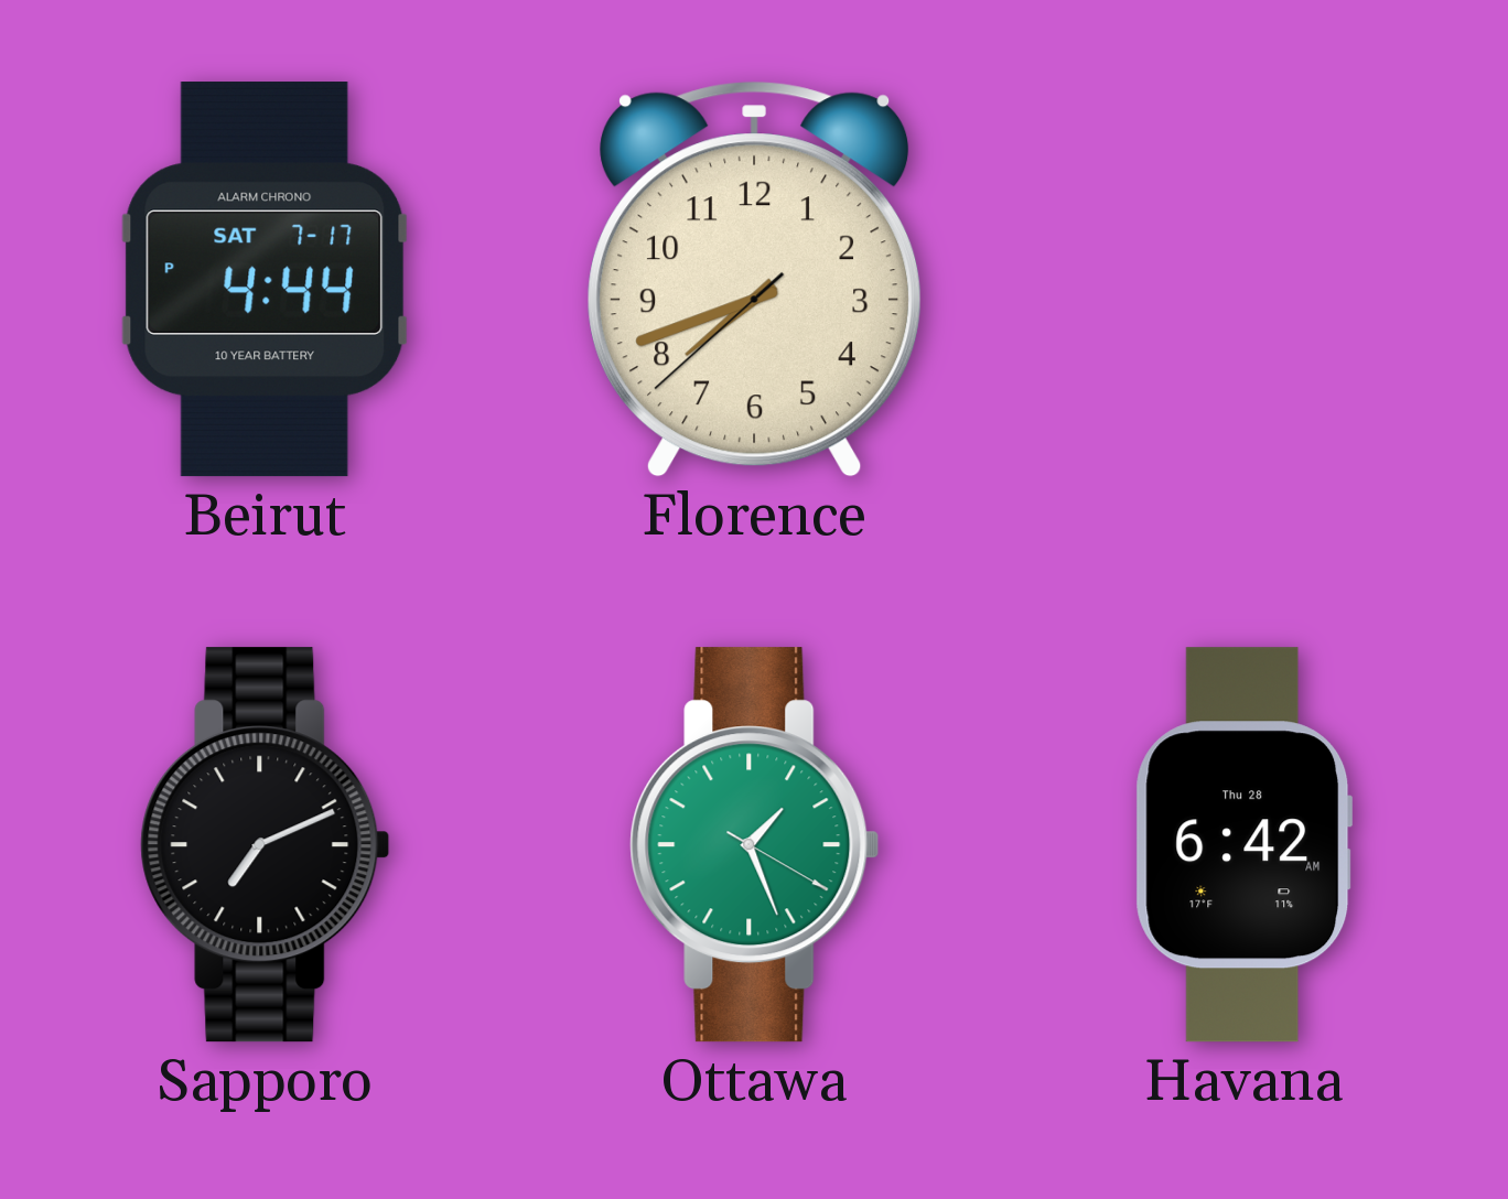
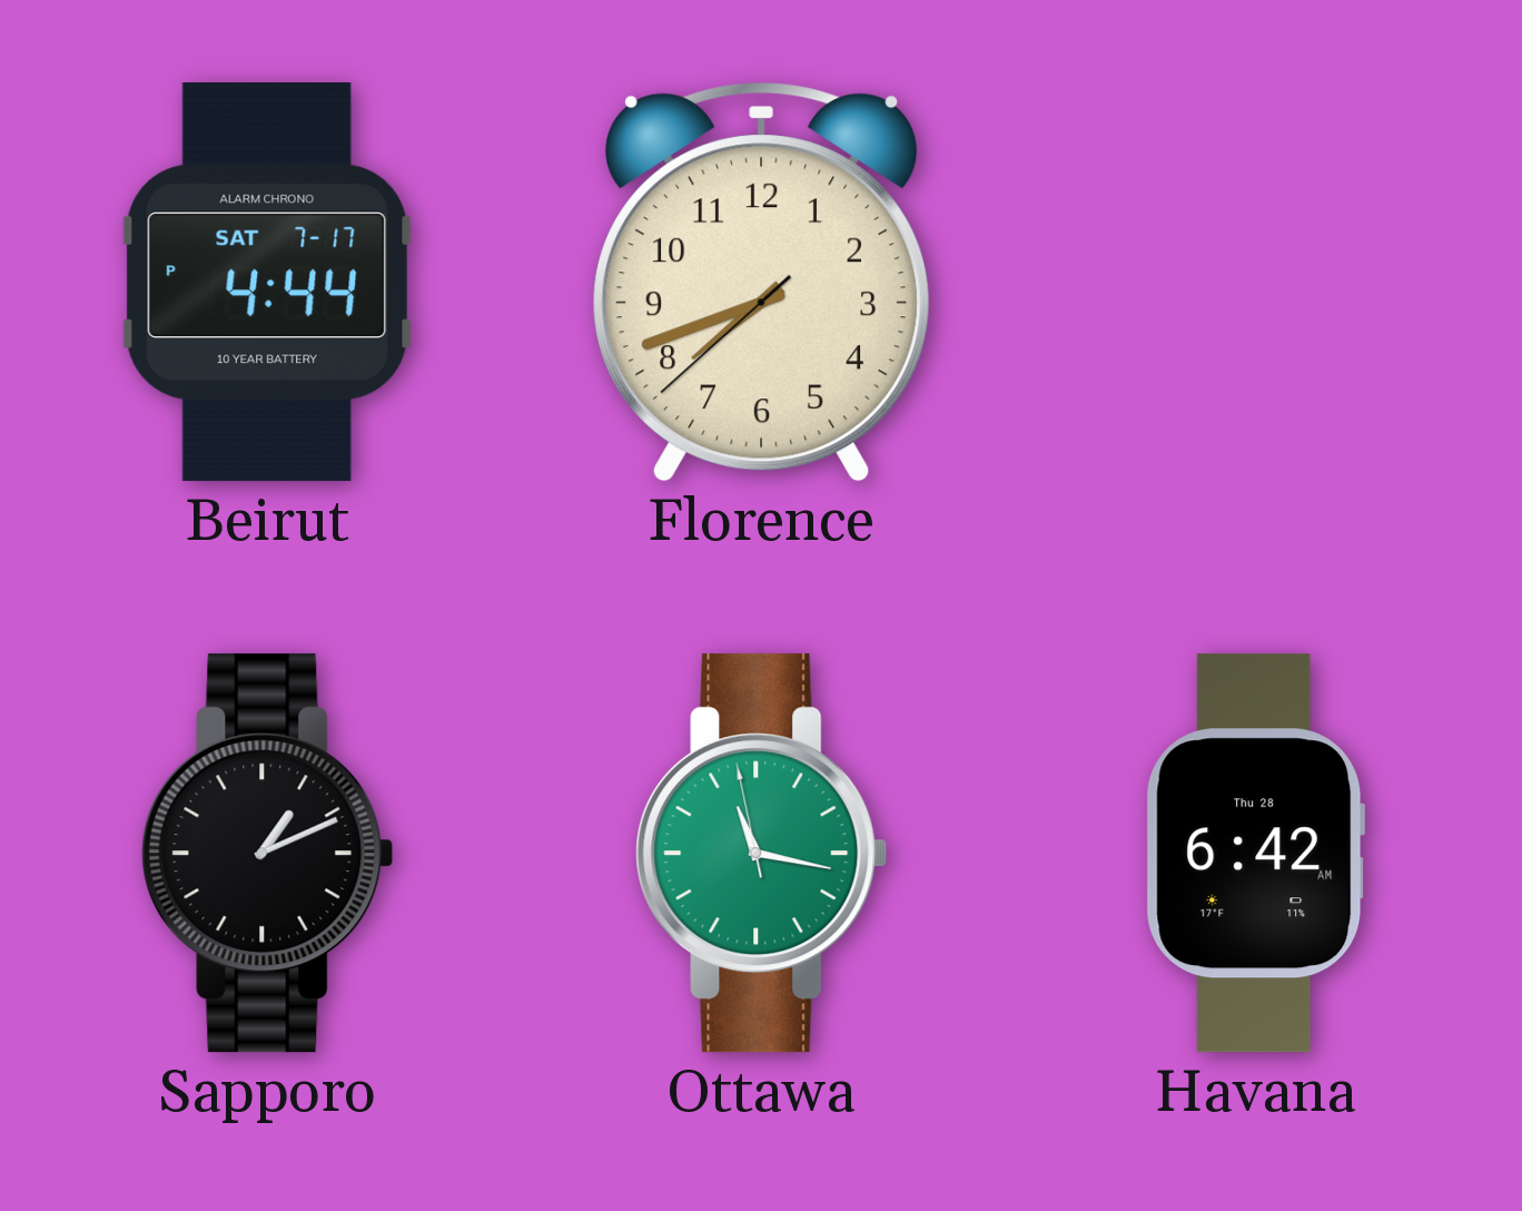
Sapporo: 7:11 -> 1:11
Ottawa: 1:26 -> 11:16
